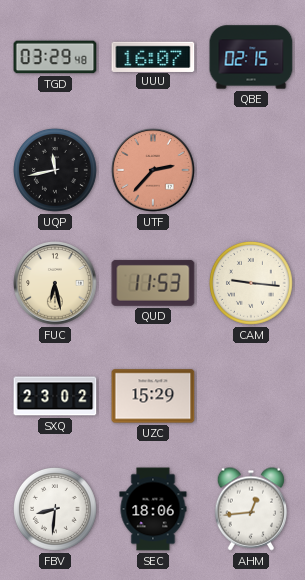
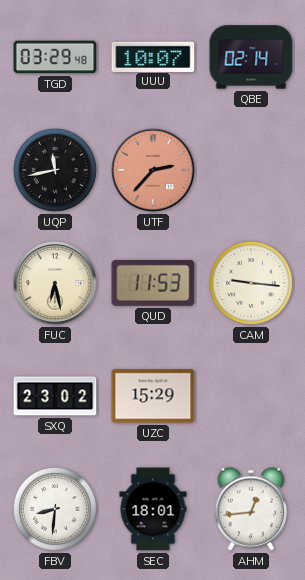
UUU: 16:07 -> 10:07
QBE: 02:15 -> 02:14
SEC: 18:06 -> 18:01
